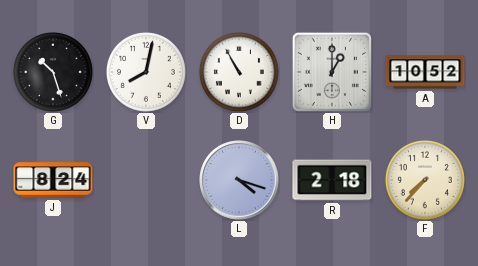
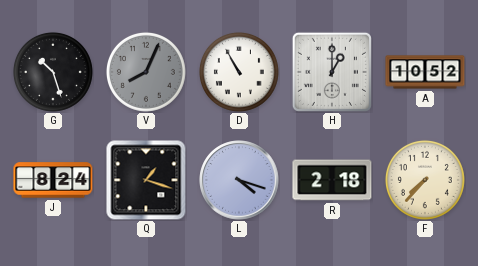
V: 8:02 -> 8:04
V dial: white -> grey
Q: none -> 1:18
